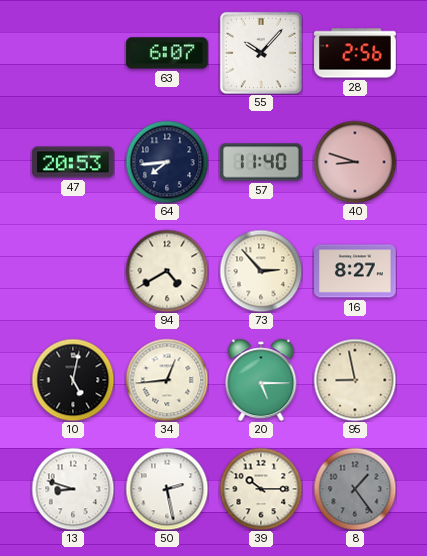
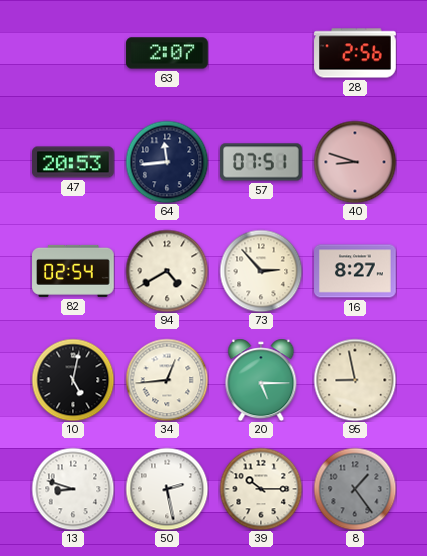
63: 6:07 -> 2:07
55: 10:07 -> none
64: 7:44 -> 11:44
57: 11:40 -> 07:51
82: none -> 02:54
